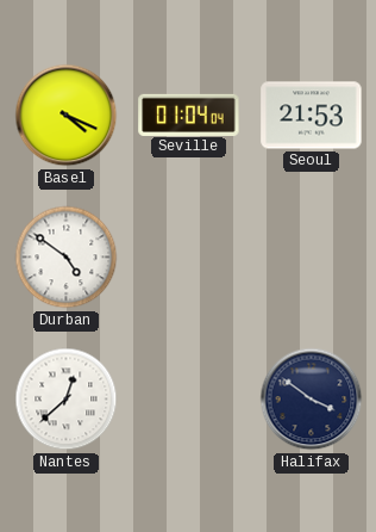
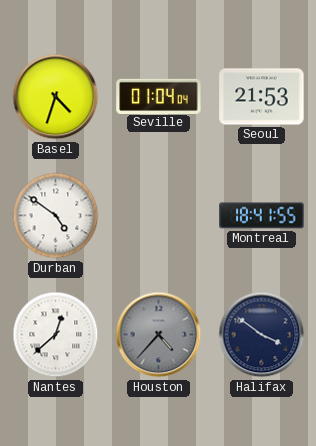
Basel: 4:19 -> 4:33
Montreal: none -> 18:41
Houston: none -> 4:37
